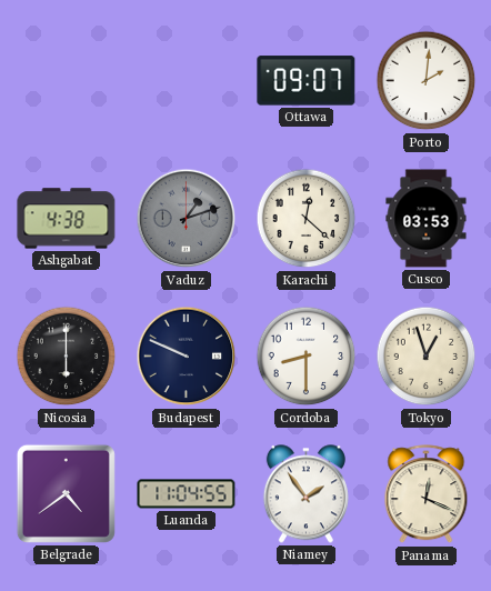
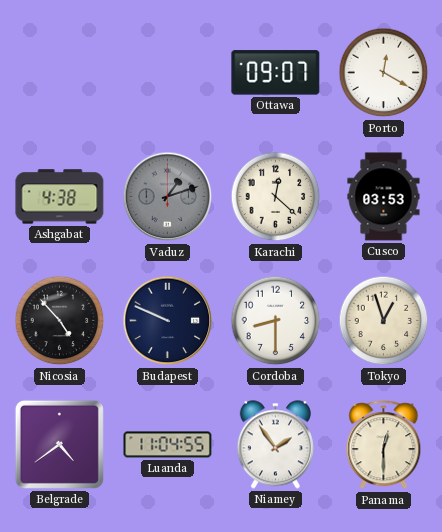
Porto: 2:01 -> 12:20
Nicosia: 6:00 -> 4:53
Panama: 12:19 -> 12:30
